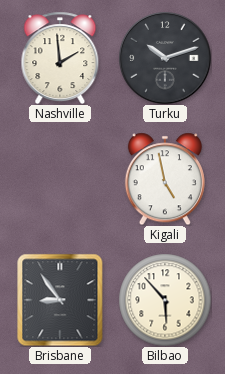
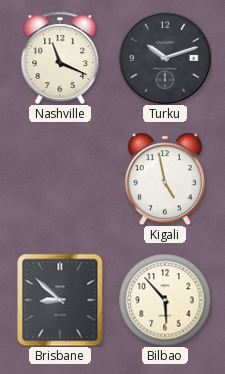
Nashville: 1:59 -> 11:19
Brisbane: 8:54 -> 8:52
